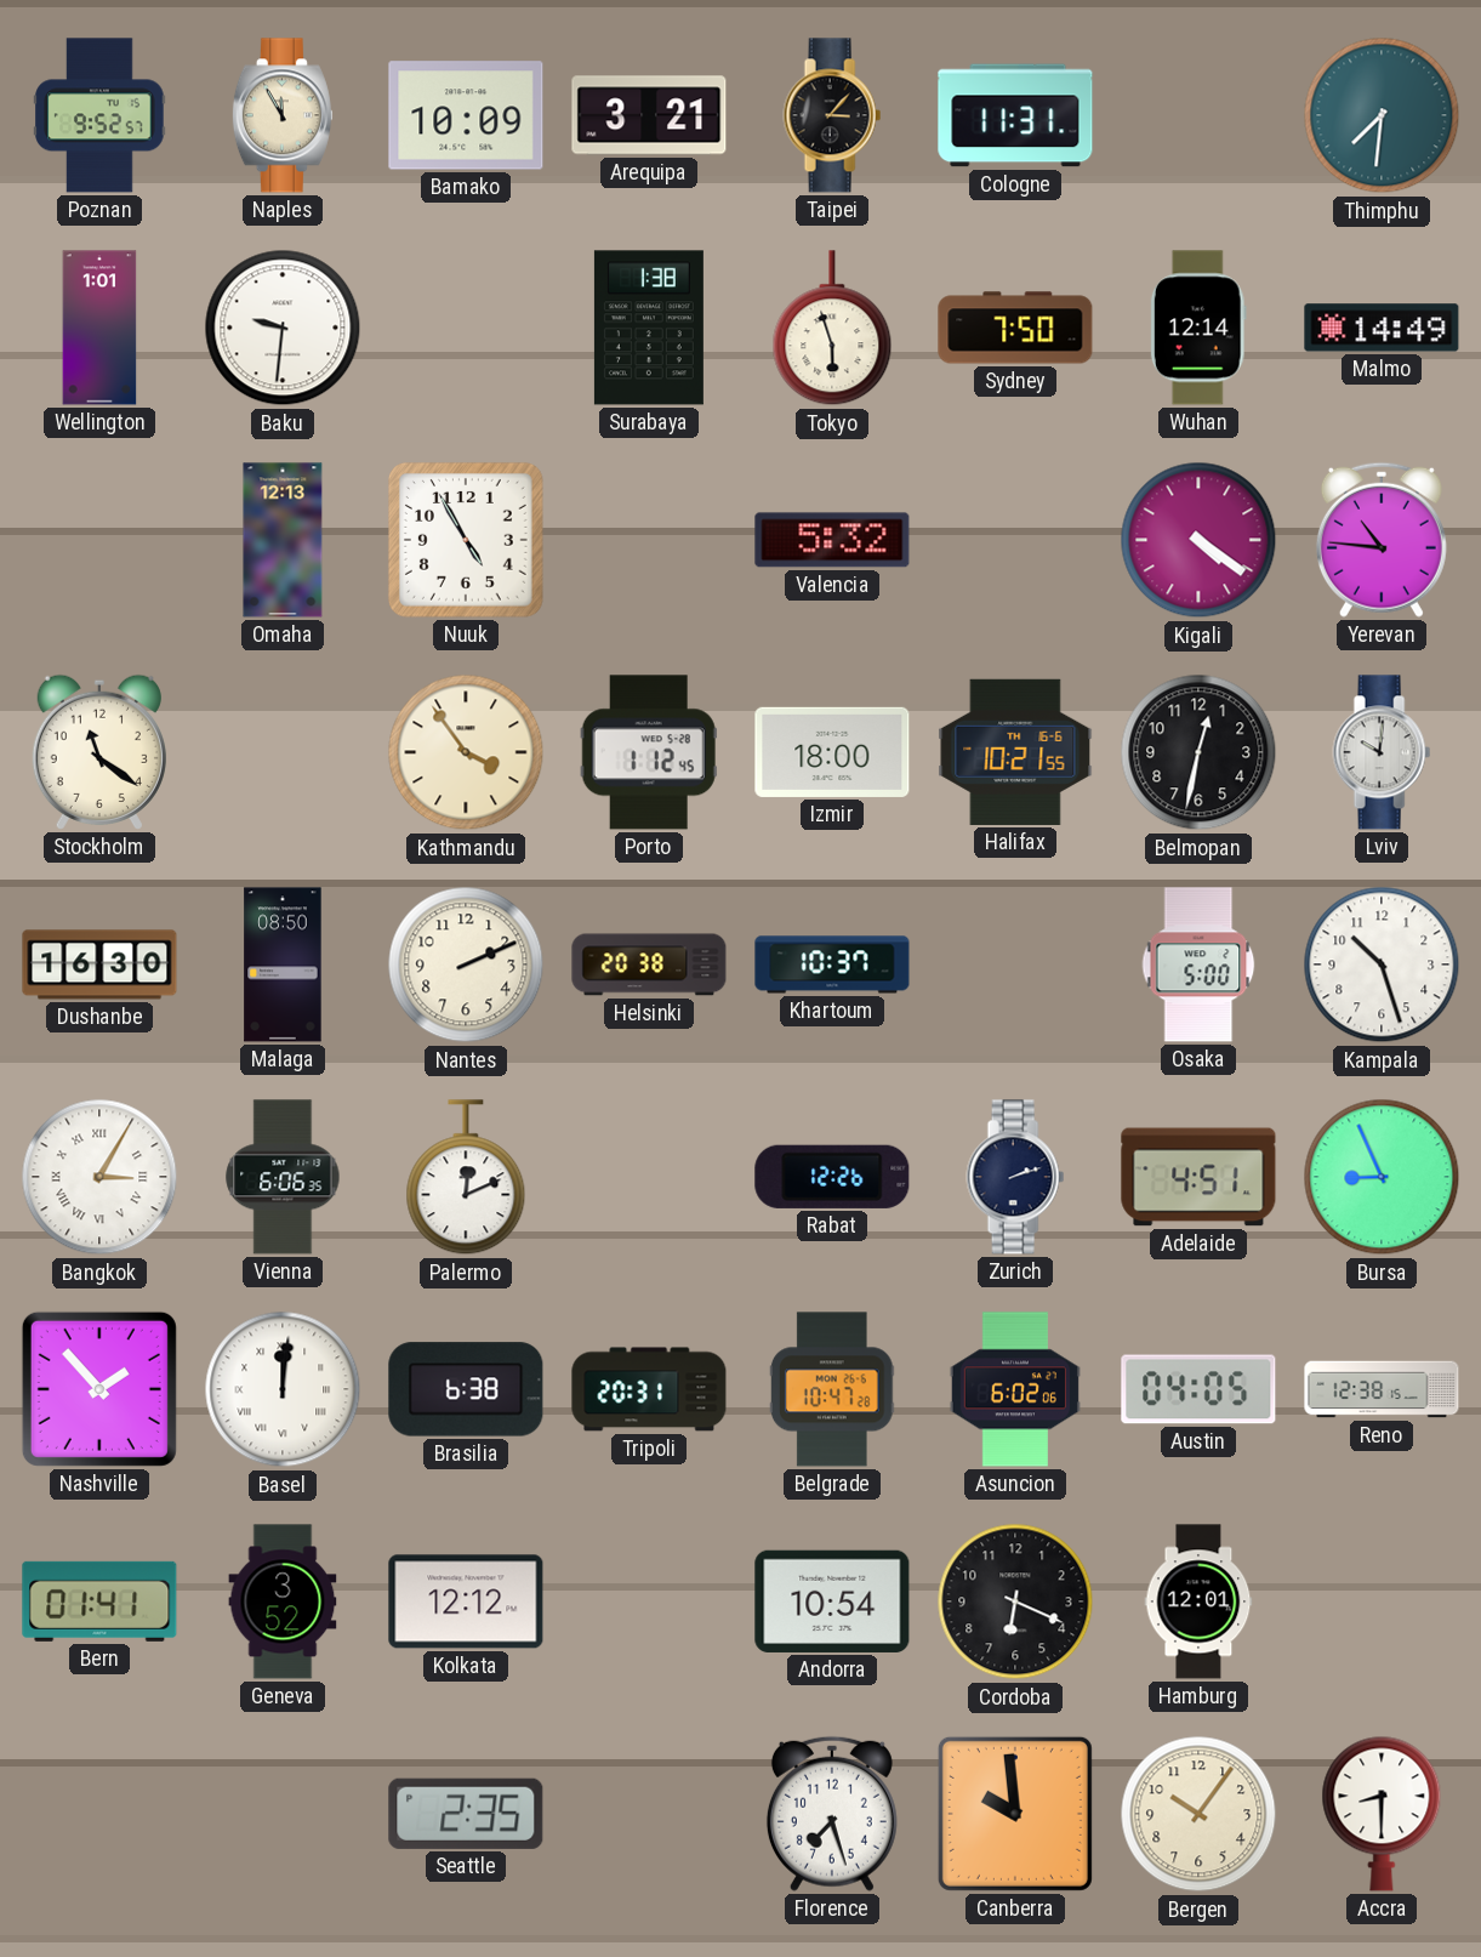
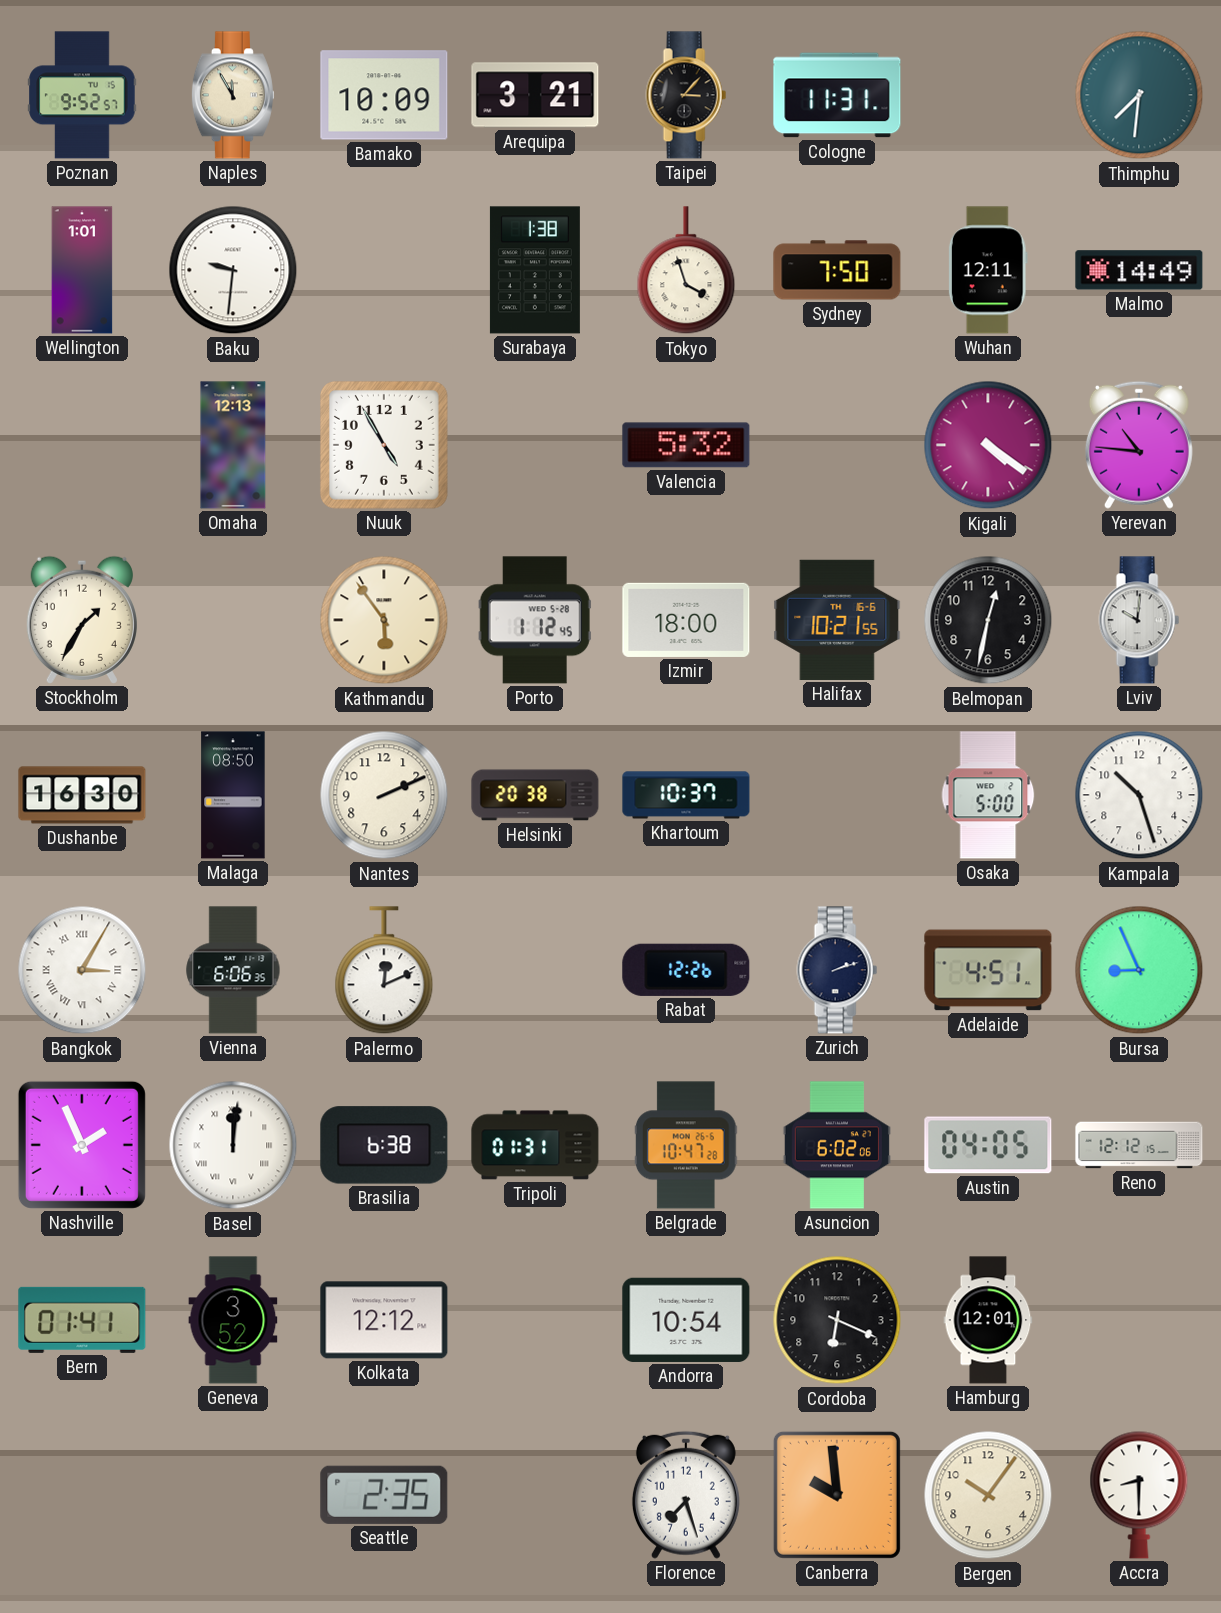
Tokyo: 5:57 -> 3:57
Wuhan: 12:14 -> 12:11
Stockholm: 11:21 -> 1:35
Kathmandu: 3:54 -> 5:54
Nashville: 1:53 -> 1:56
Tripoli: 20:31 -> 01:31
Reno: 12:38 -> 12:12
